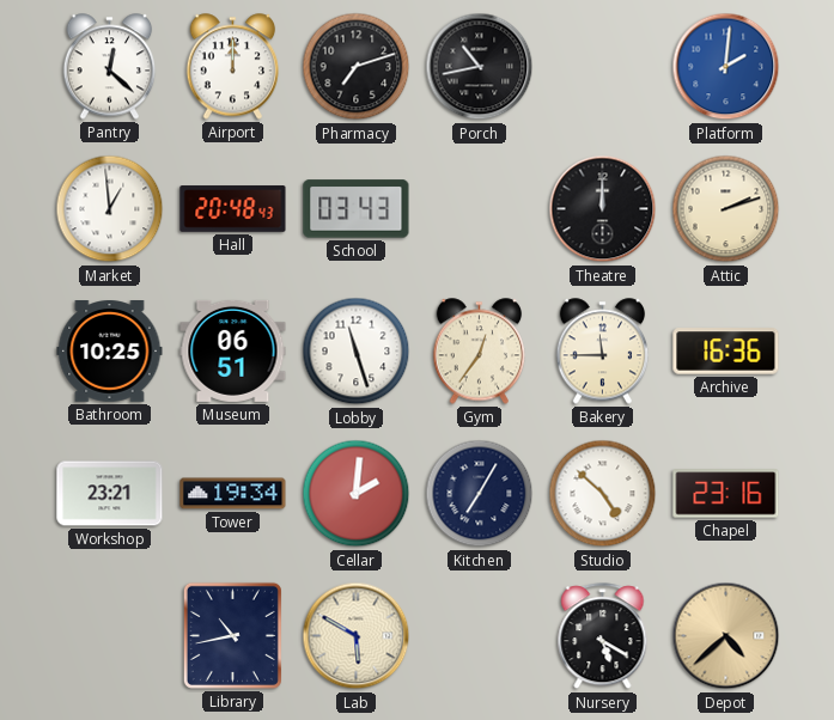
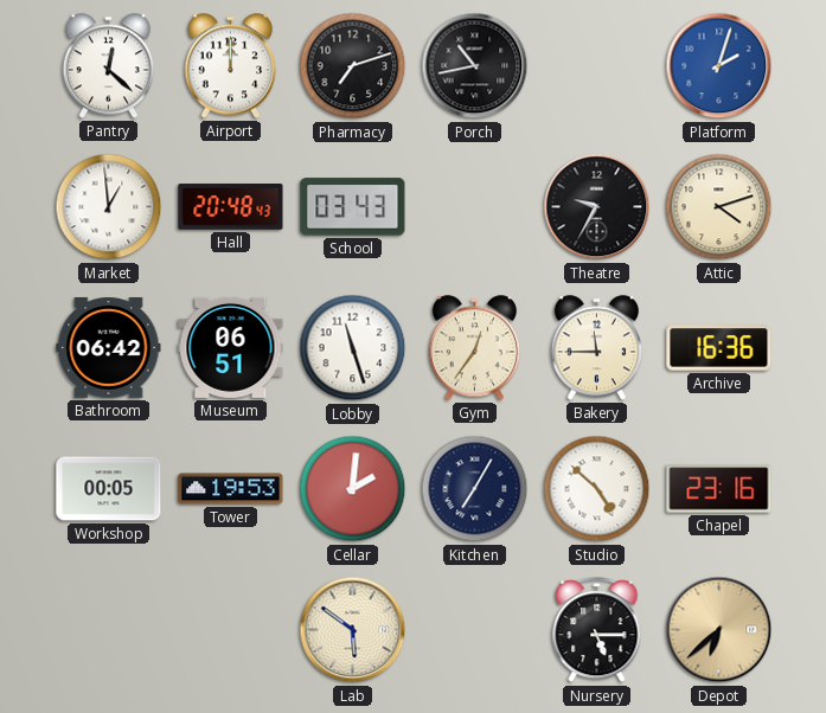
Platform: 2:01 -> 2:03
Theatre: 12:00 -> 9:35
Attic: 2:12 -> 4:12
Bathroom: 10:25 -> 06:42
Workshop: 23:21 -> 00:05
Tower: 19:34 -> 19:53
Library: 10:43 -> none
Lab: 5:50 -> 5:51
Nursery: 5:20 -> 5:15
Depot: 4:38 -> 6:38
